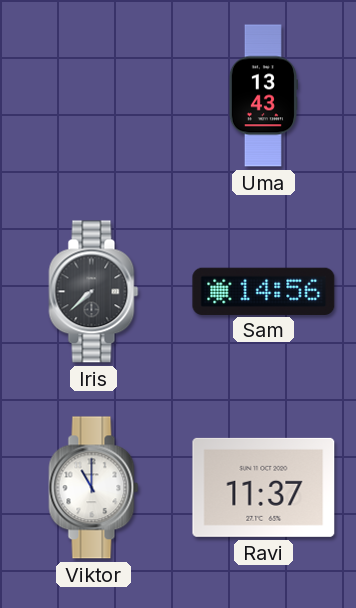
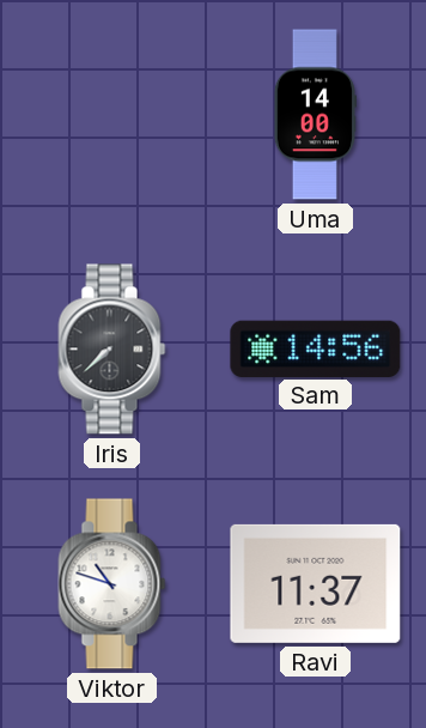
Uma: 13:43 -> 14:00
Viktor: 11:00 -> 10:48
